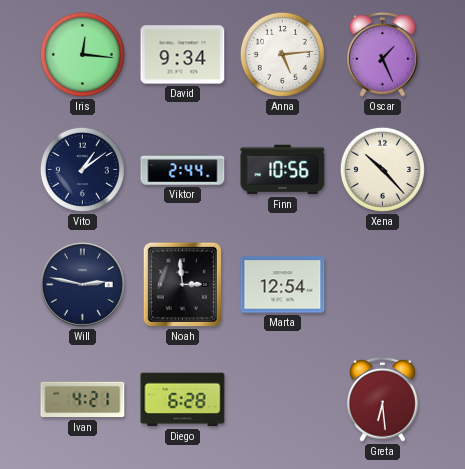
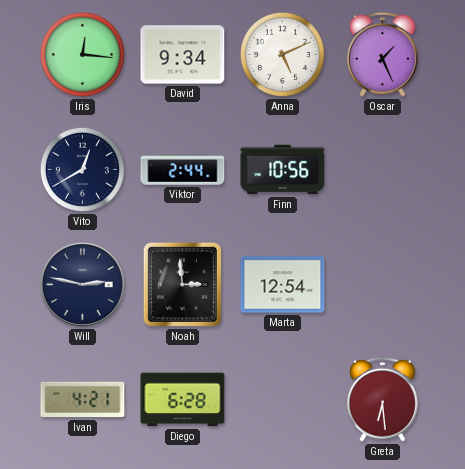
Anna: 5:14 -> 5:11
Vito: 1:09 -> 12:40
Xena: 10:23 -> none
